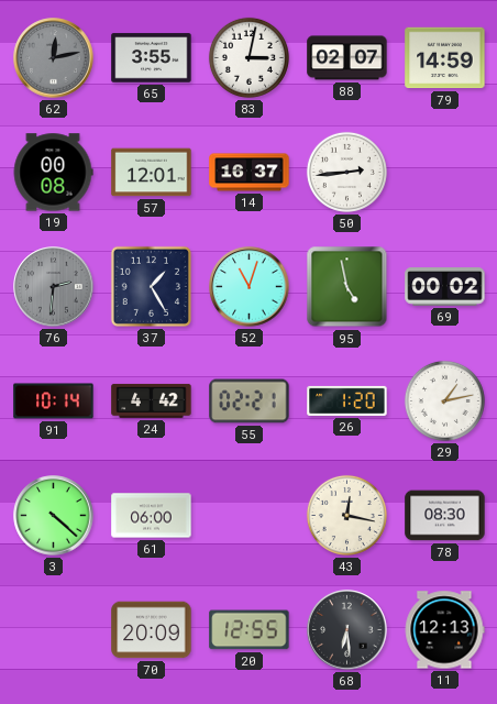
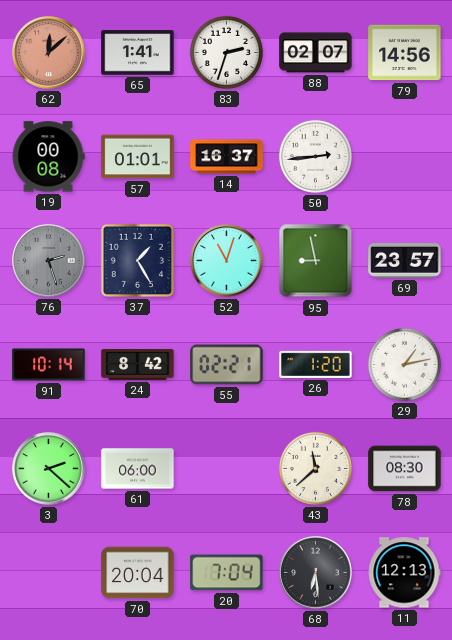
62: 12:13 -> 12:08
62 dial: grey -> salmon
65: 3:55 -> 1:41
83: 3:02 -> 2:33
79: 14:59 -> 14:56
57: 12:01 -> 01:01
76: 2:31 -> 2:27
95: 4:58 -> 8:58
69: 00:02 -> 23:57
24: 4:42 -> 8:42
3: 4:22 -> 2:22
43: 12:17 -> 11:38
70: 20:09 -> 20:04
20: 12:55 -> 7:04
